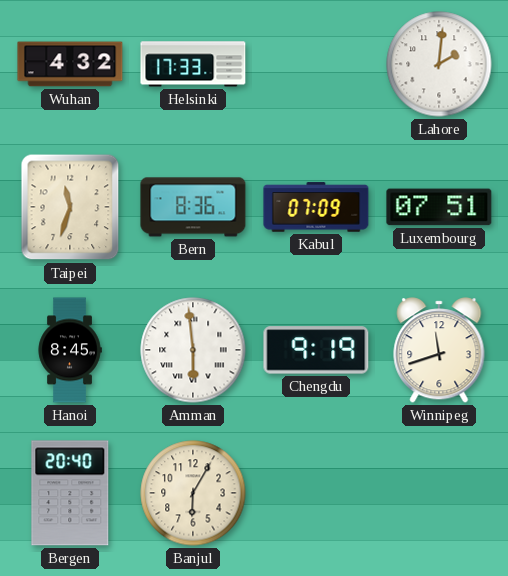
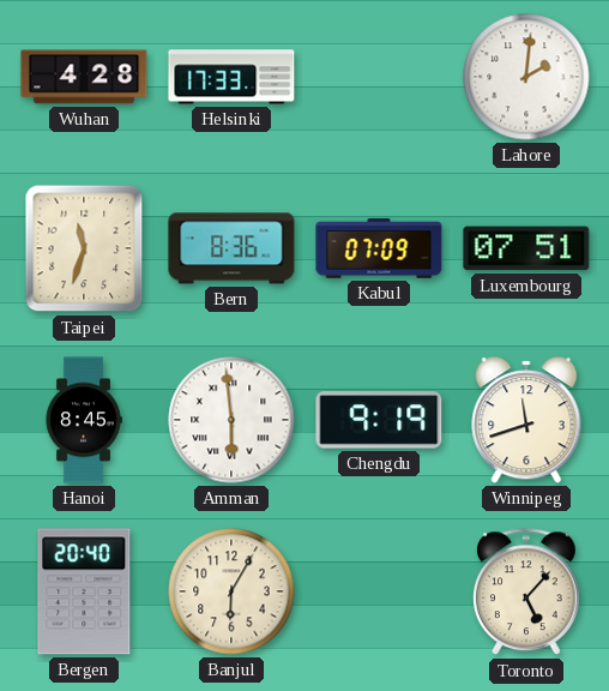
Wuhan: 4:32 -> 4:28
Toronto: none -> 5:07
